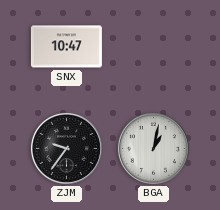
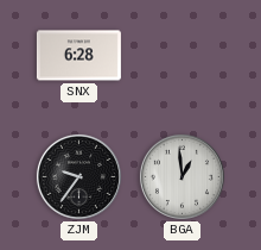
SNX: 10:47 -> 6:28
BGA: 1:02 -> 12:59
